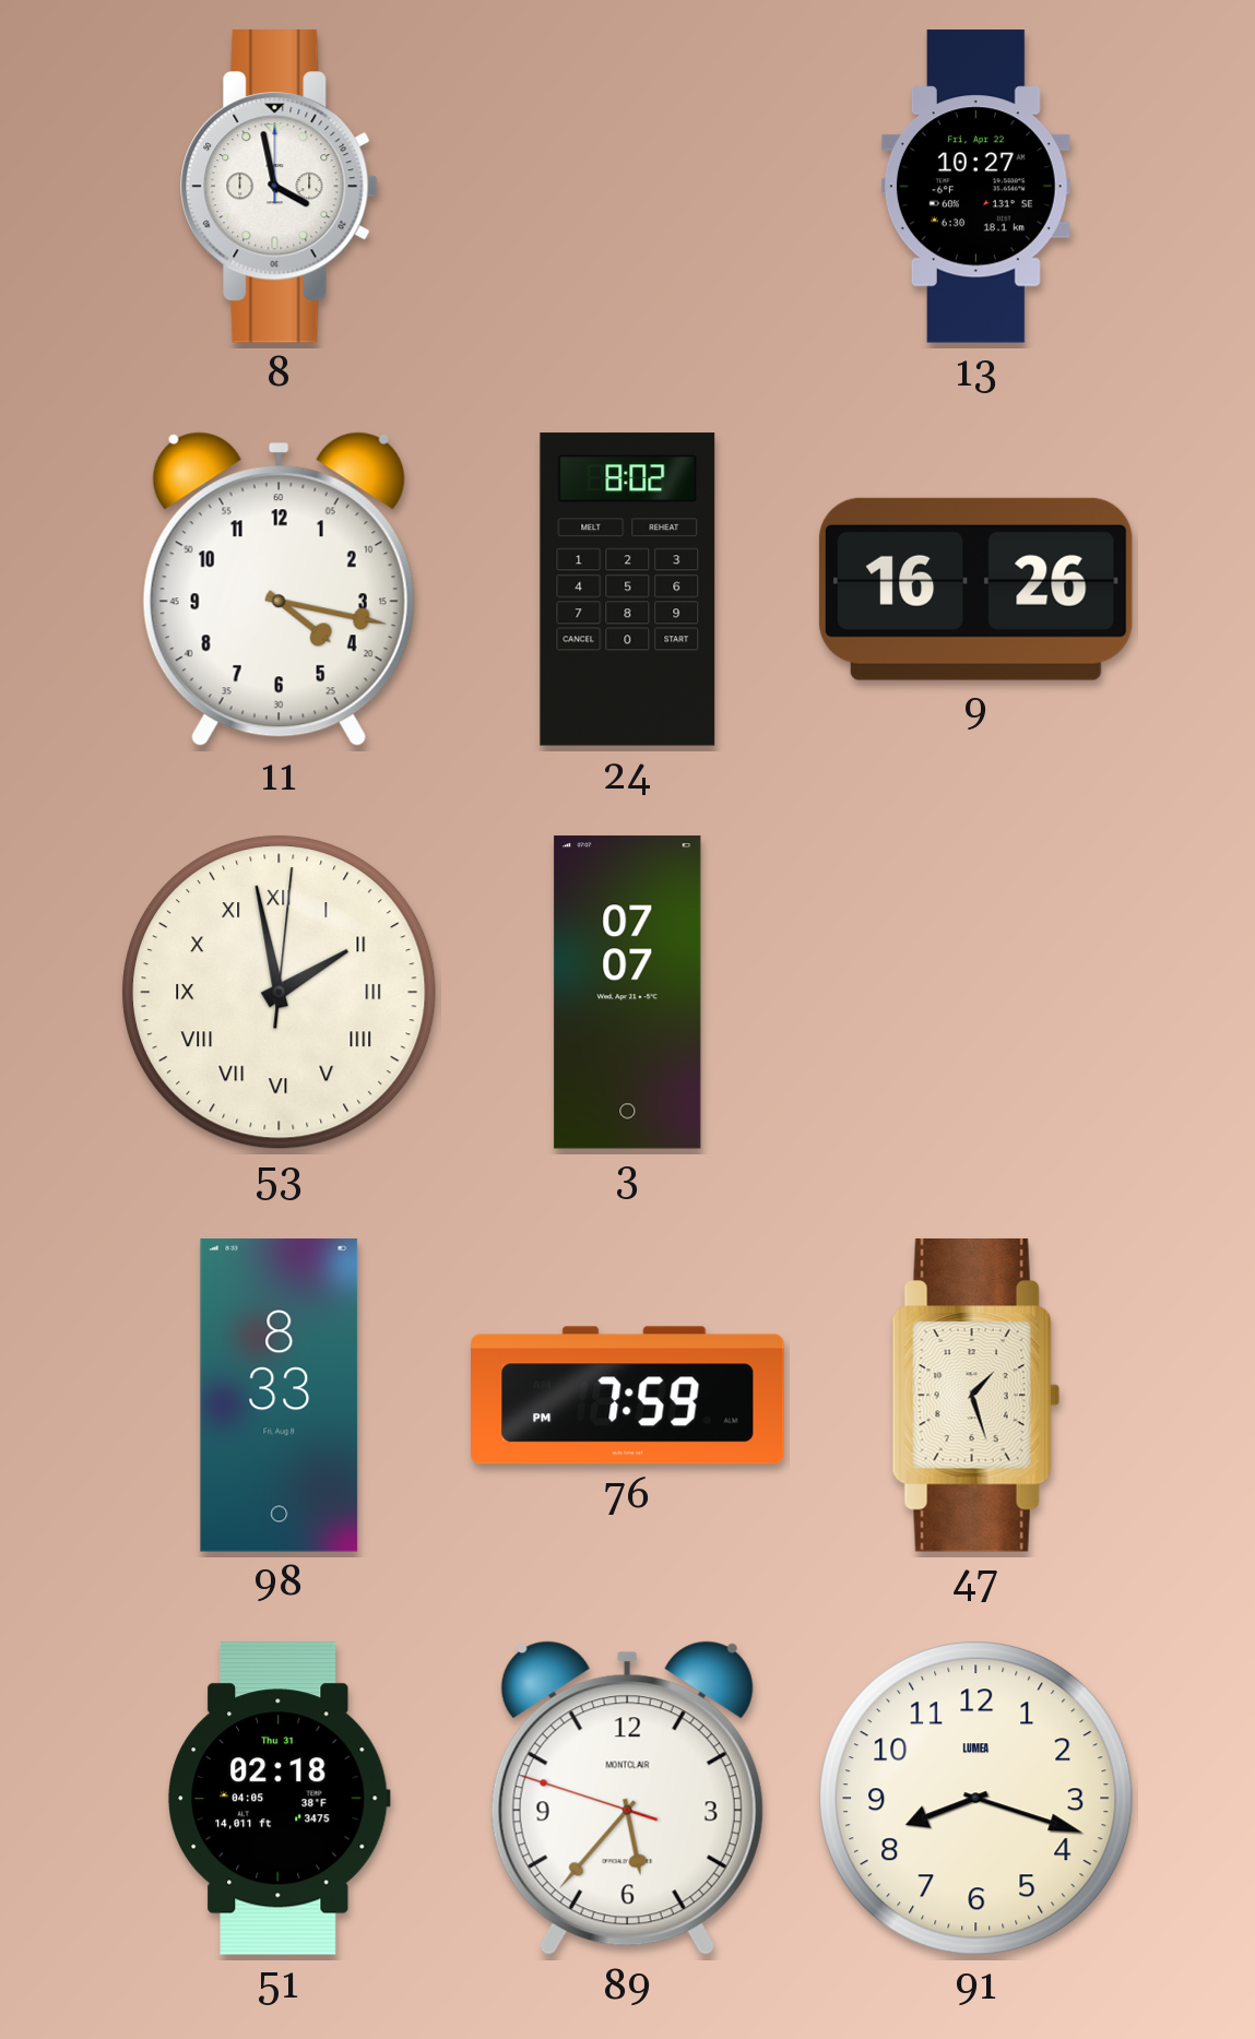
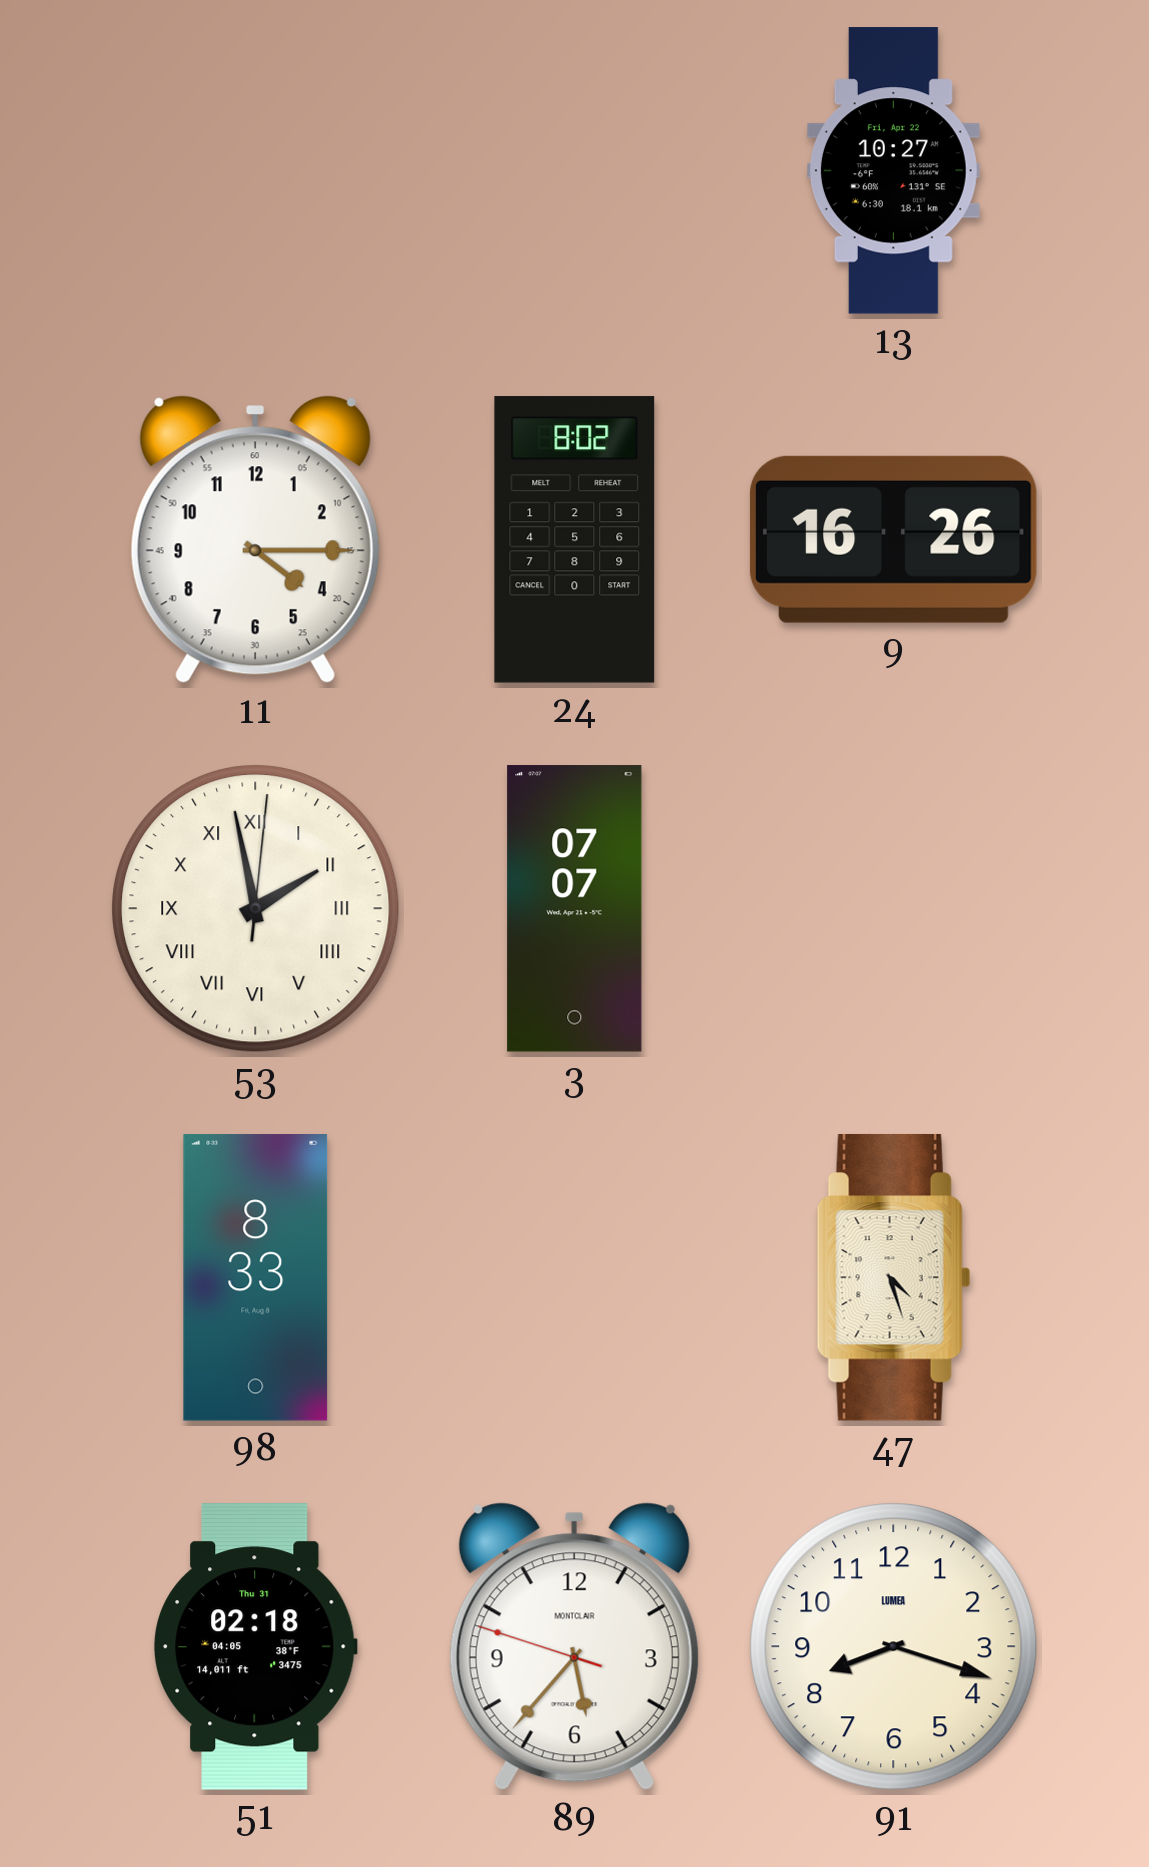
8: 3:58 -> none
11: 4:17 -> 4:15
76: 7:59 -> none
47: 1:27 -> 4:27
